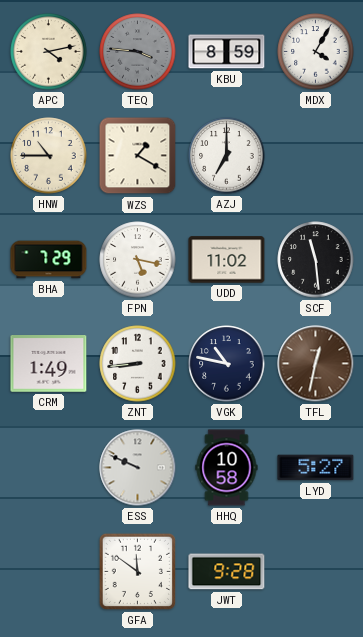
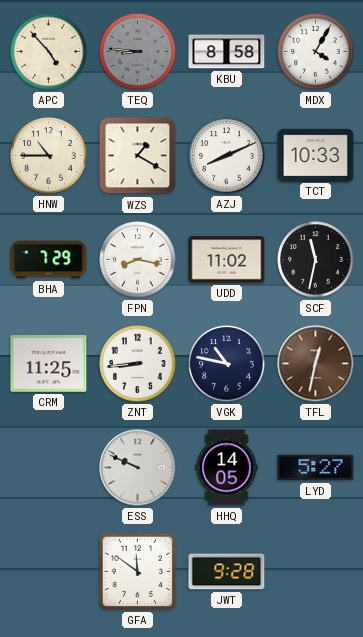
APC: 4:13 -> 4:53
TEQ: 3:46 -> 8:46
KBU: 8:59 -> 8:58
AZJ: 7:00 -> 8:11
TCT: none -> 10:33
FPN: 5:17 -> 8:17
SCF: 11:29 -> 11:32
CRM: 1:49 -> 11:25
HHQ: 10:58 -> 14:05
